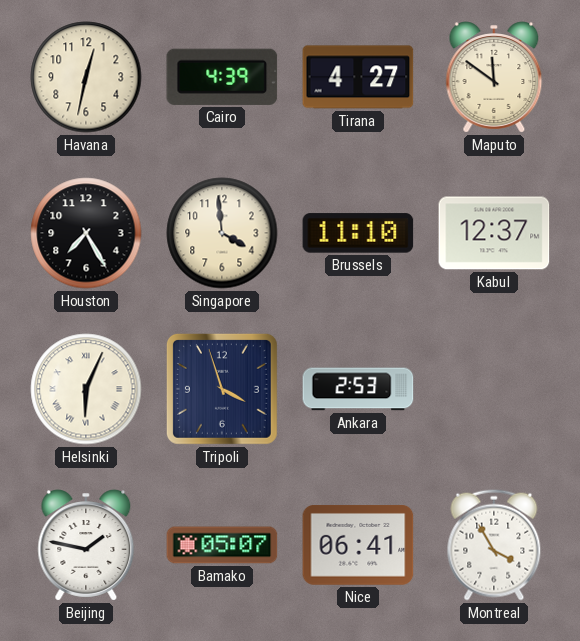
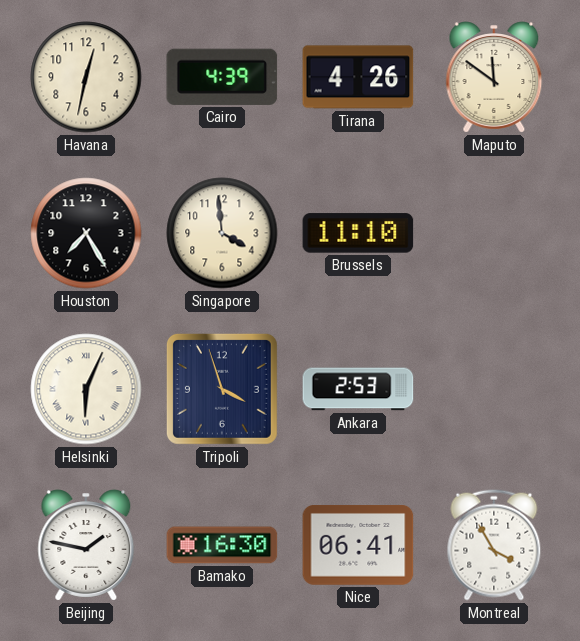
Tirana: 4:27 -> 4:26
Kabul: 12:37 -> none
Bamako: 05:07 -> 16:30
